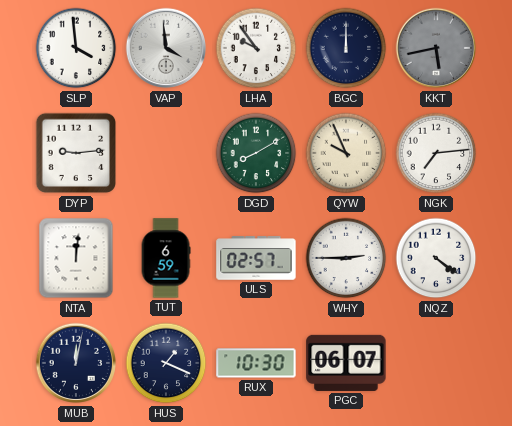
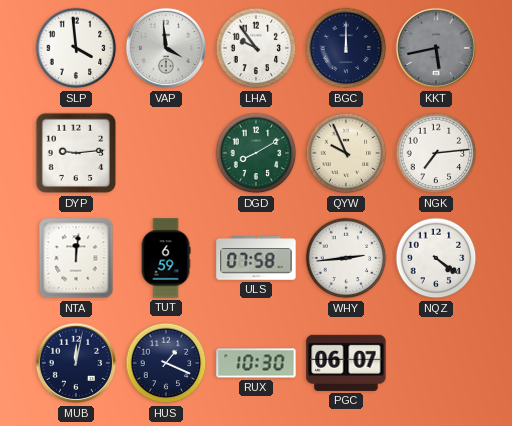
ULS: 02:57 -> 07:58
WHY: 2:45 -> 2:44
